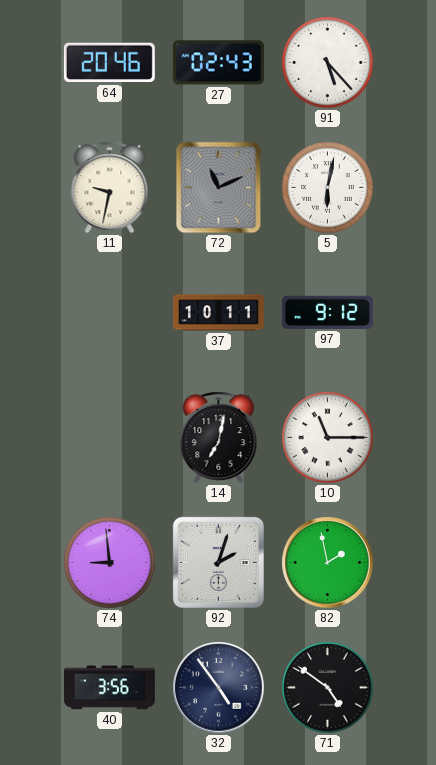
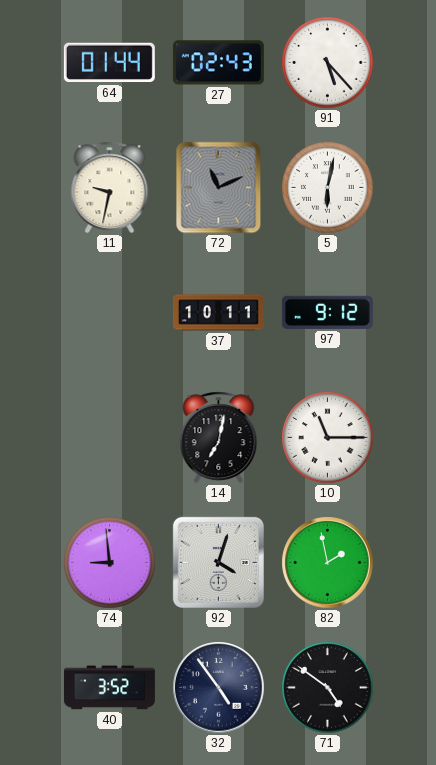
64: 20:46 -> 01:44
92: 2:03 -> 4:03
40: 3:56 -> 3:52
